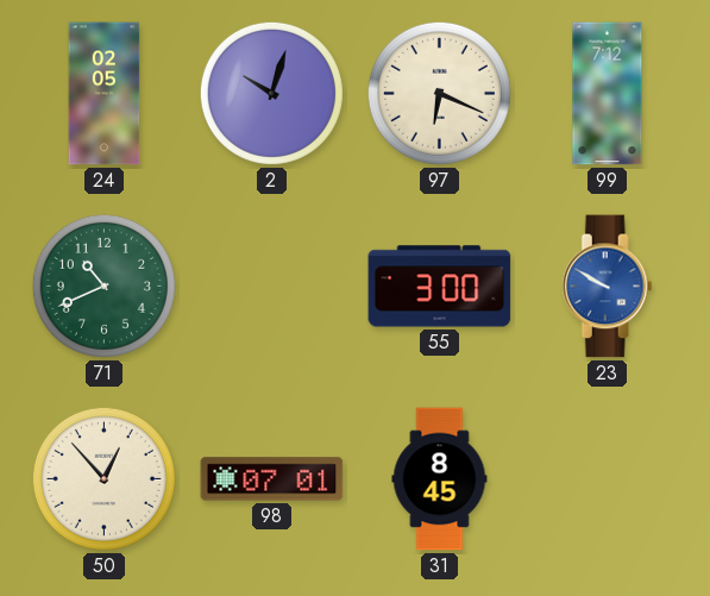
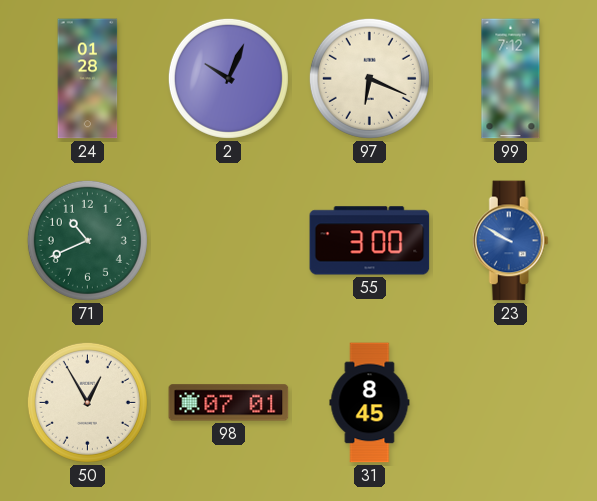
24: 02:05 -> 01:28
2: 10:03 -> 10:04
50: 12:53 -> 12:55
